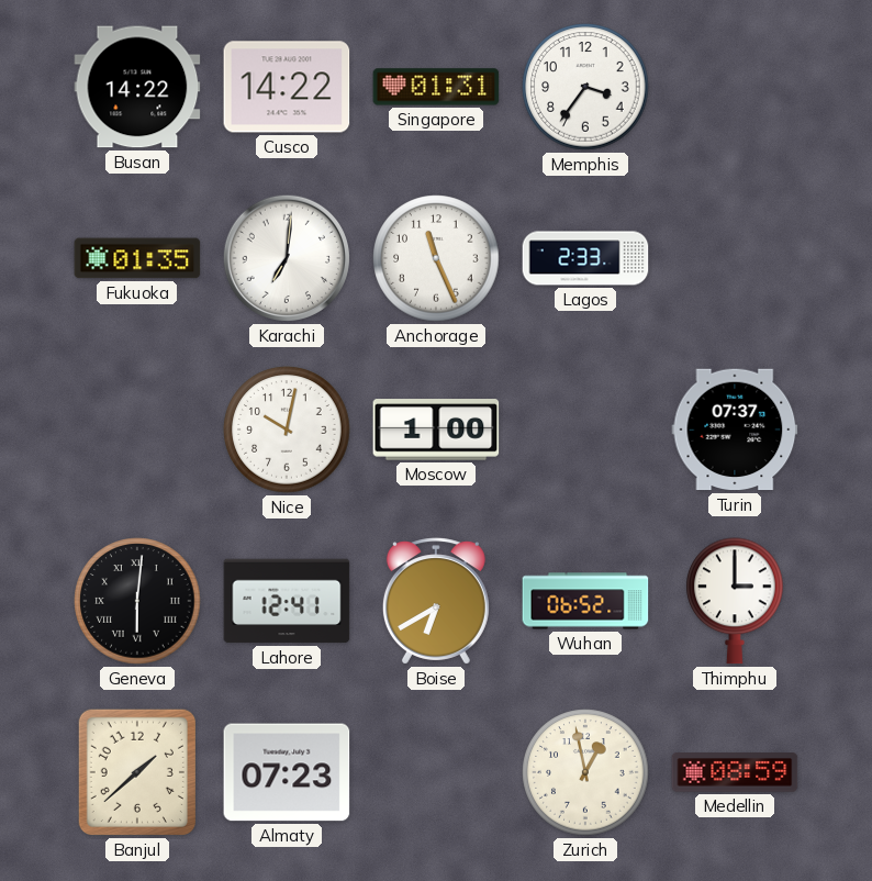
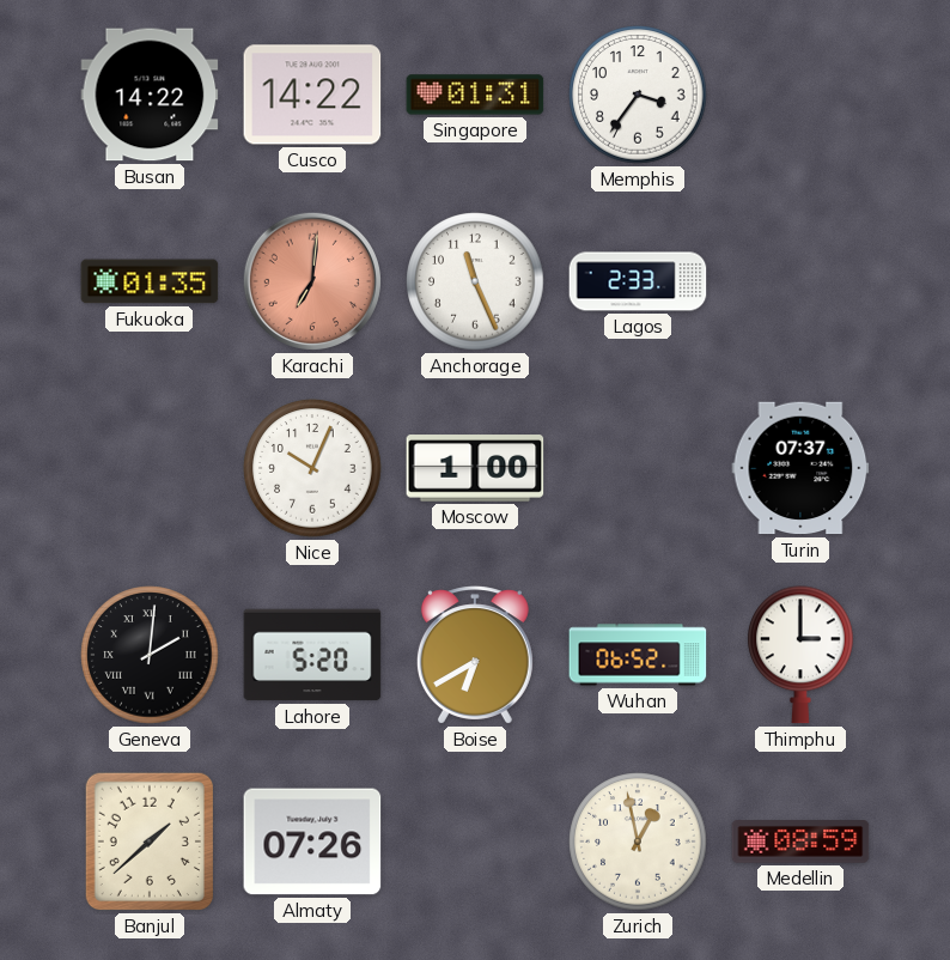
Karachi dial: white -> salmon
Nice: 10:02 -> 10:04
Geneva: 6:01 -> 2:01
Lahore: 12:41 -> 5:20
Almaty: 07:23 -> 07:26
